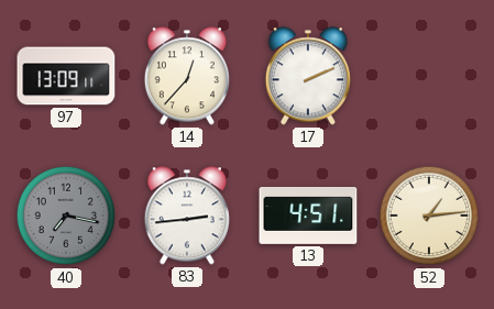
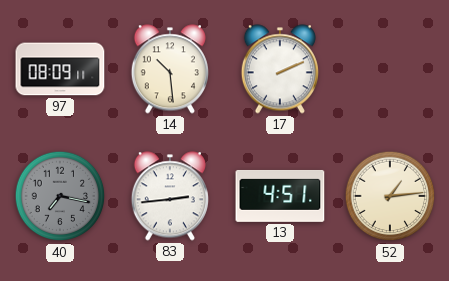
97: 13:09 -> 08:09
14: 12:37 -> 10:29
